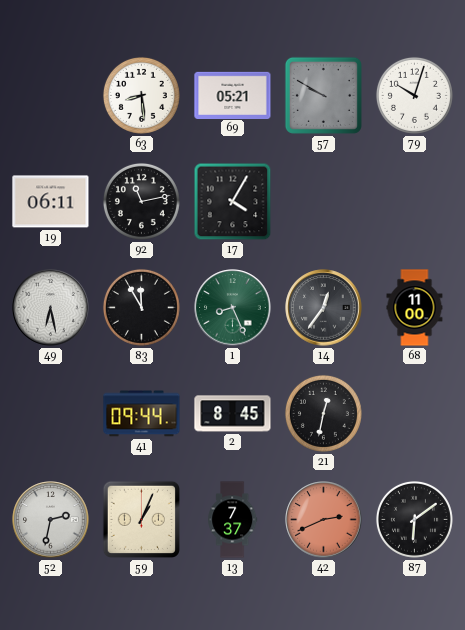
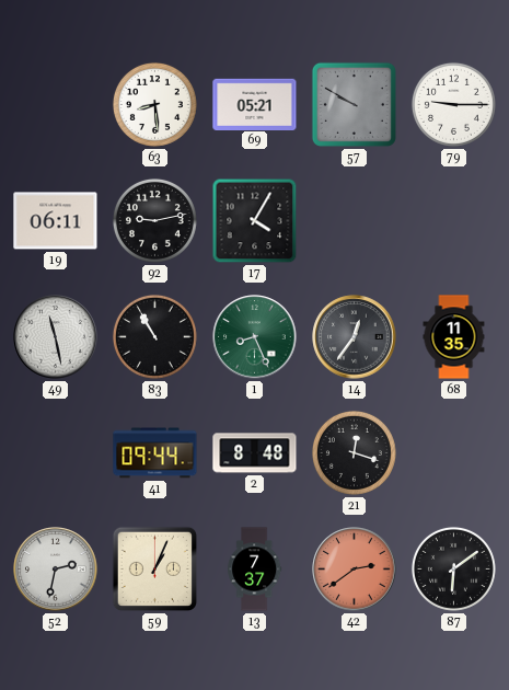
79: 10:03 -> 9:15
92: 11:13 -> 9:13
49: 6:28 -> 11:28
83: 11:55 -> 10:55
68: 11:00 -> 11:35
2: 8:45 -> 8:48
21: 12:32 -> 12:18
42: 2:41 -> 2:39
